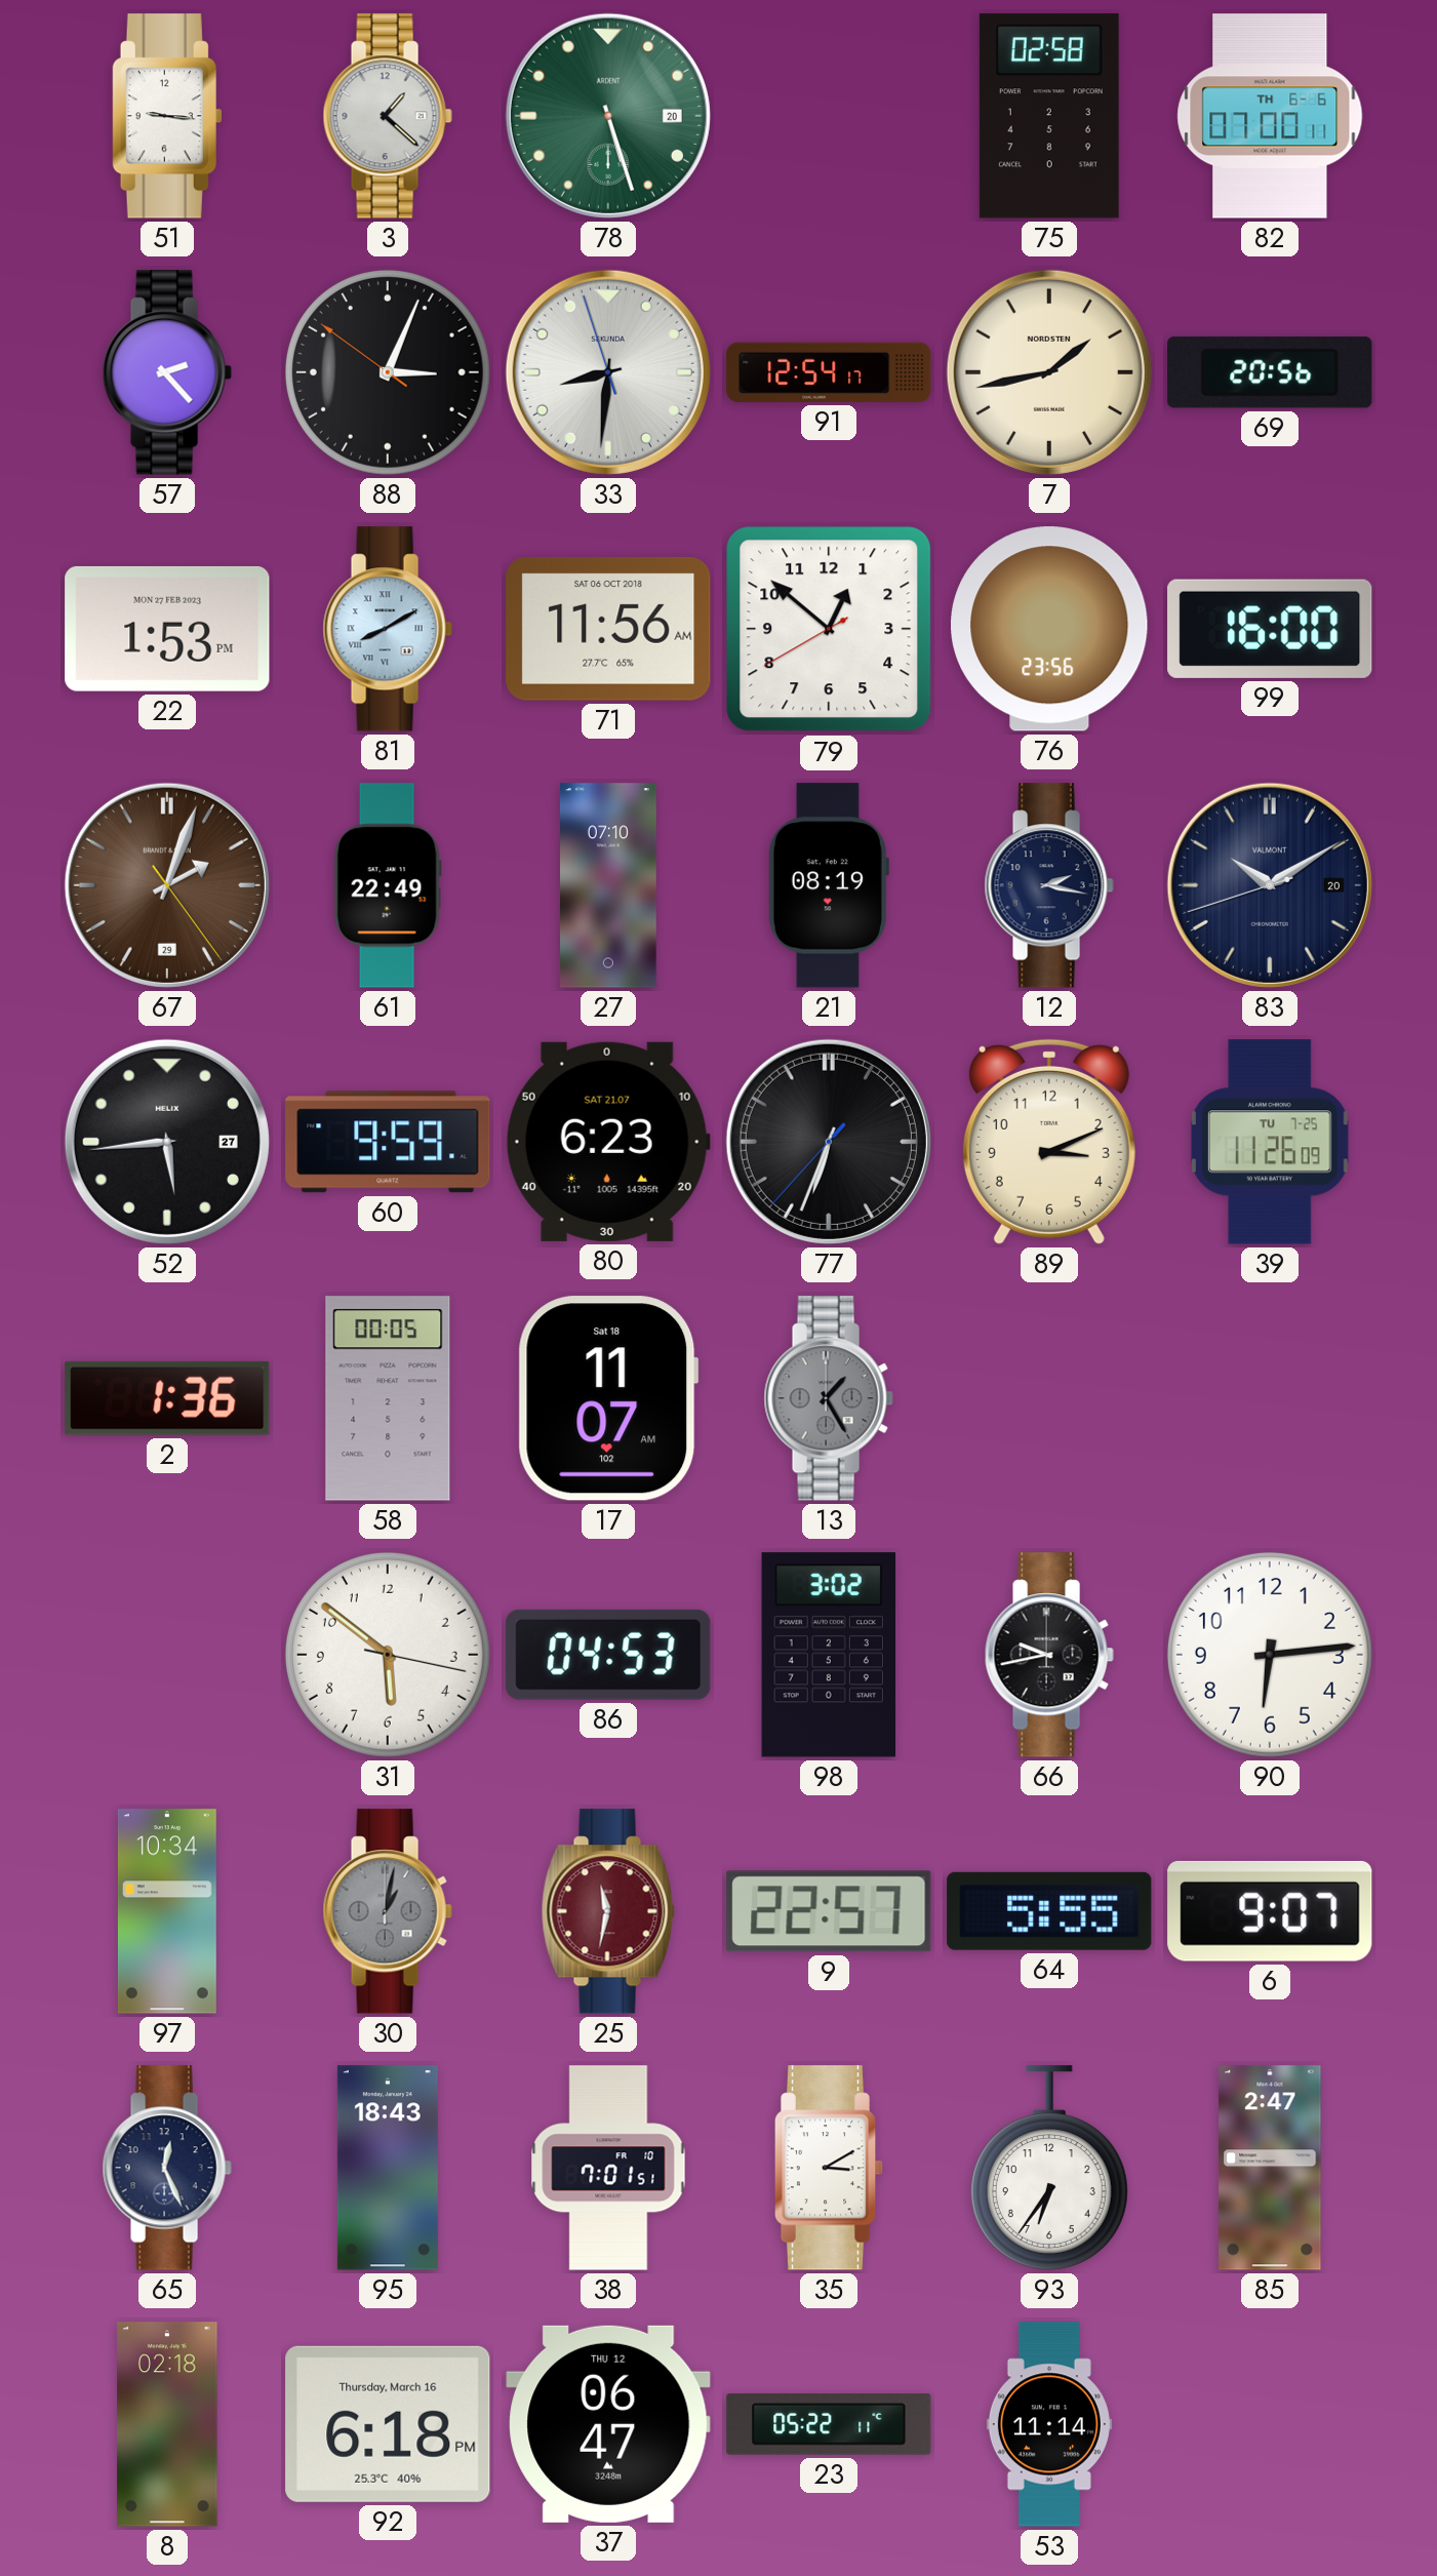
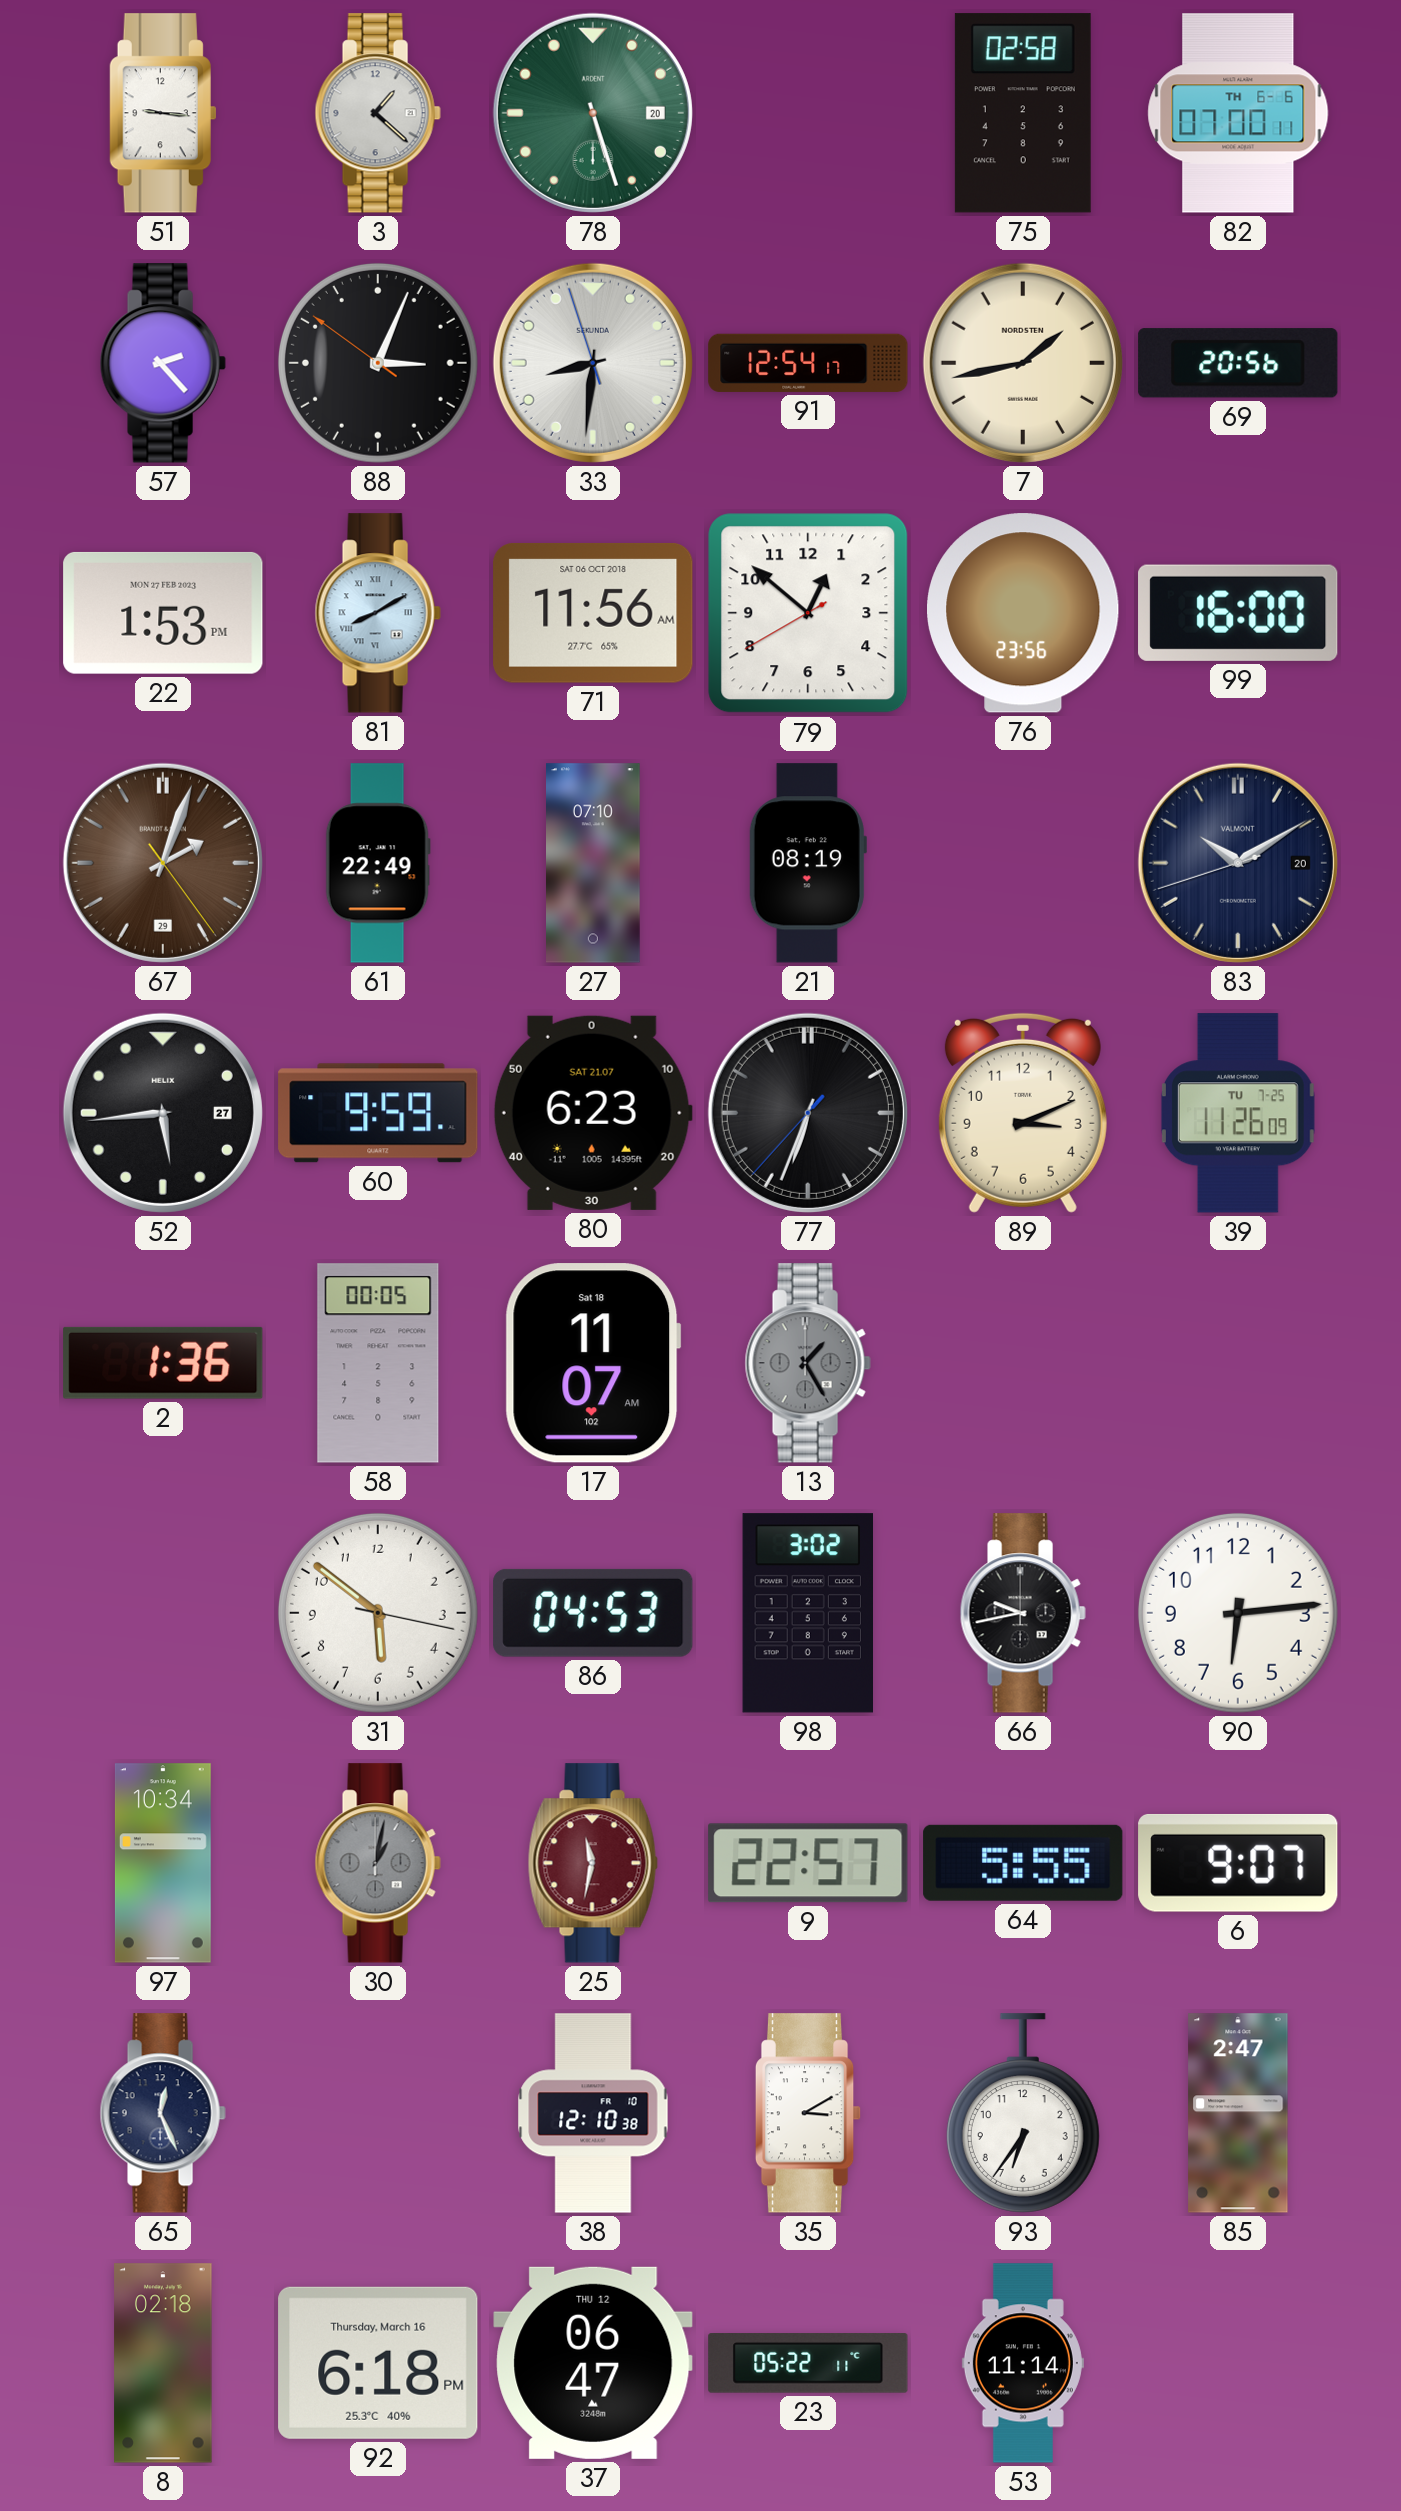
12: 2:17 -> none
95: 18:43 -> none
38: 7:01 -> 12:10
